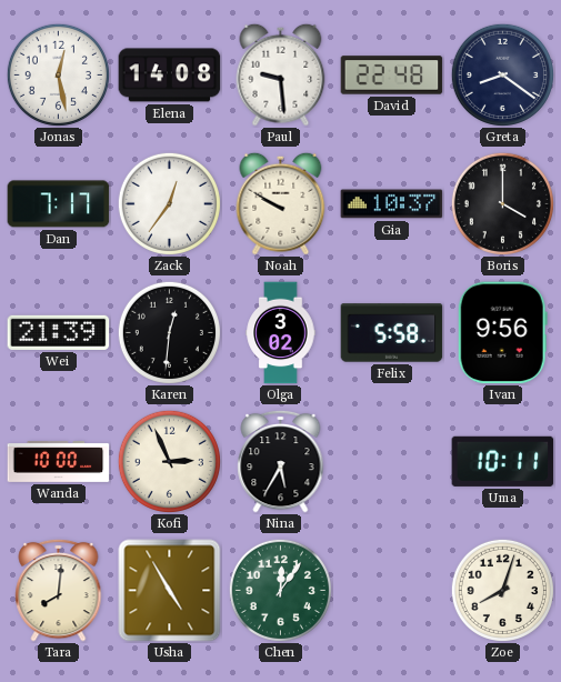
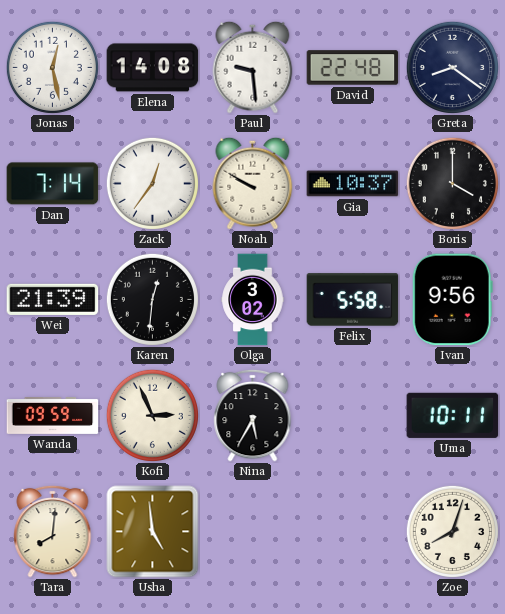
Dan: 7:17 -> 7:14
Wanda: 10:00 -> 09:59
Usha: 4:55 -> 4:59
Chen: 12:06 -> none
